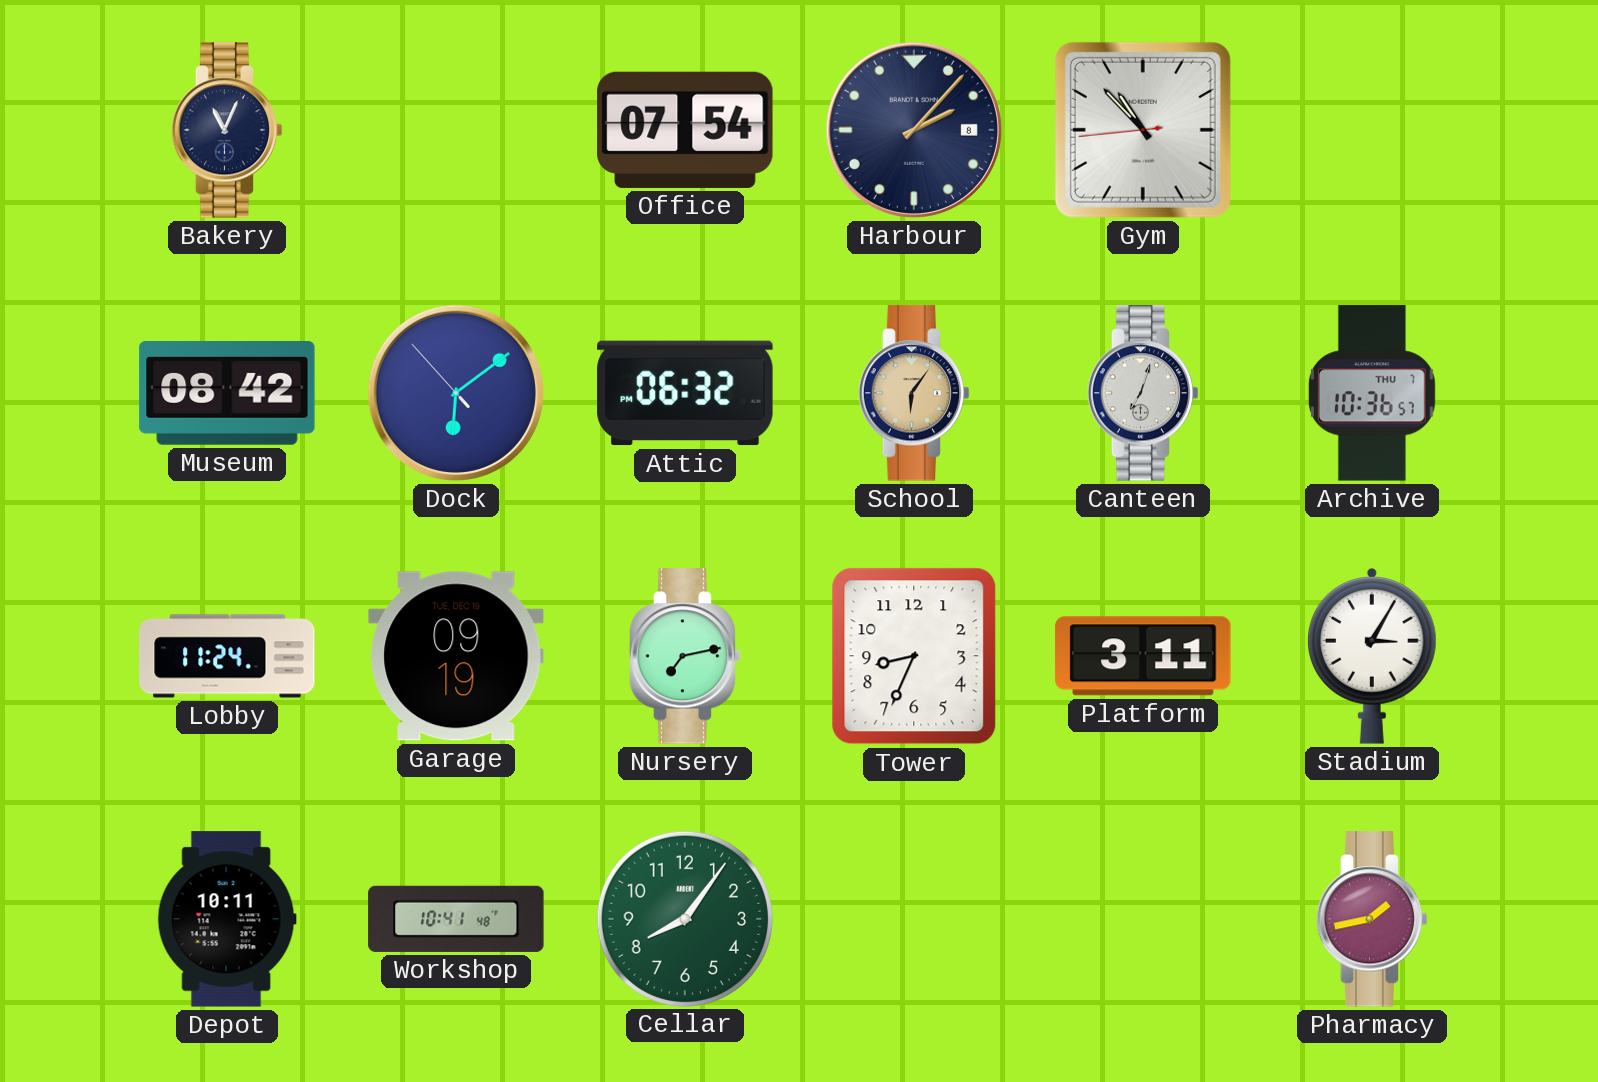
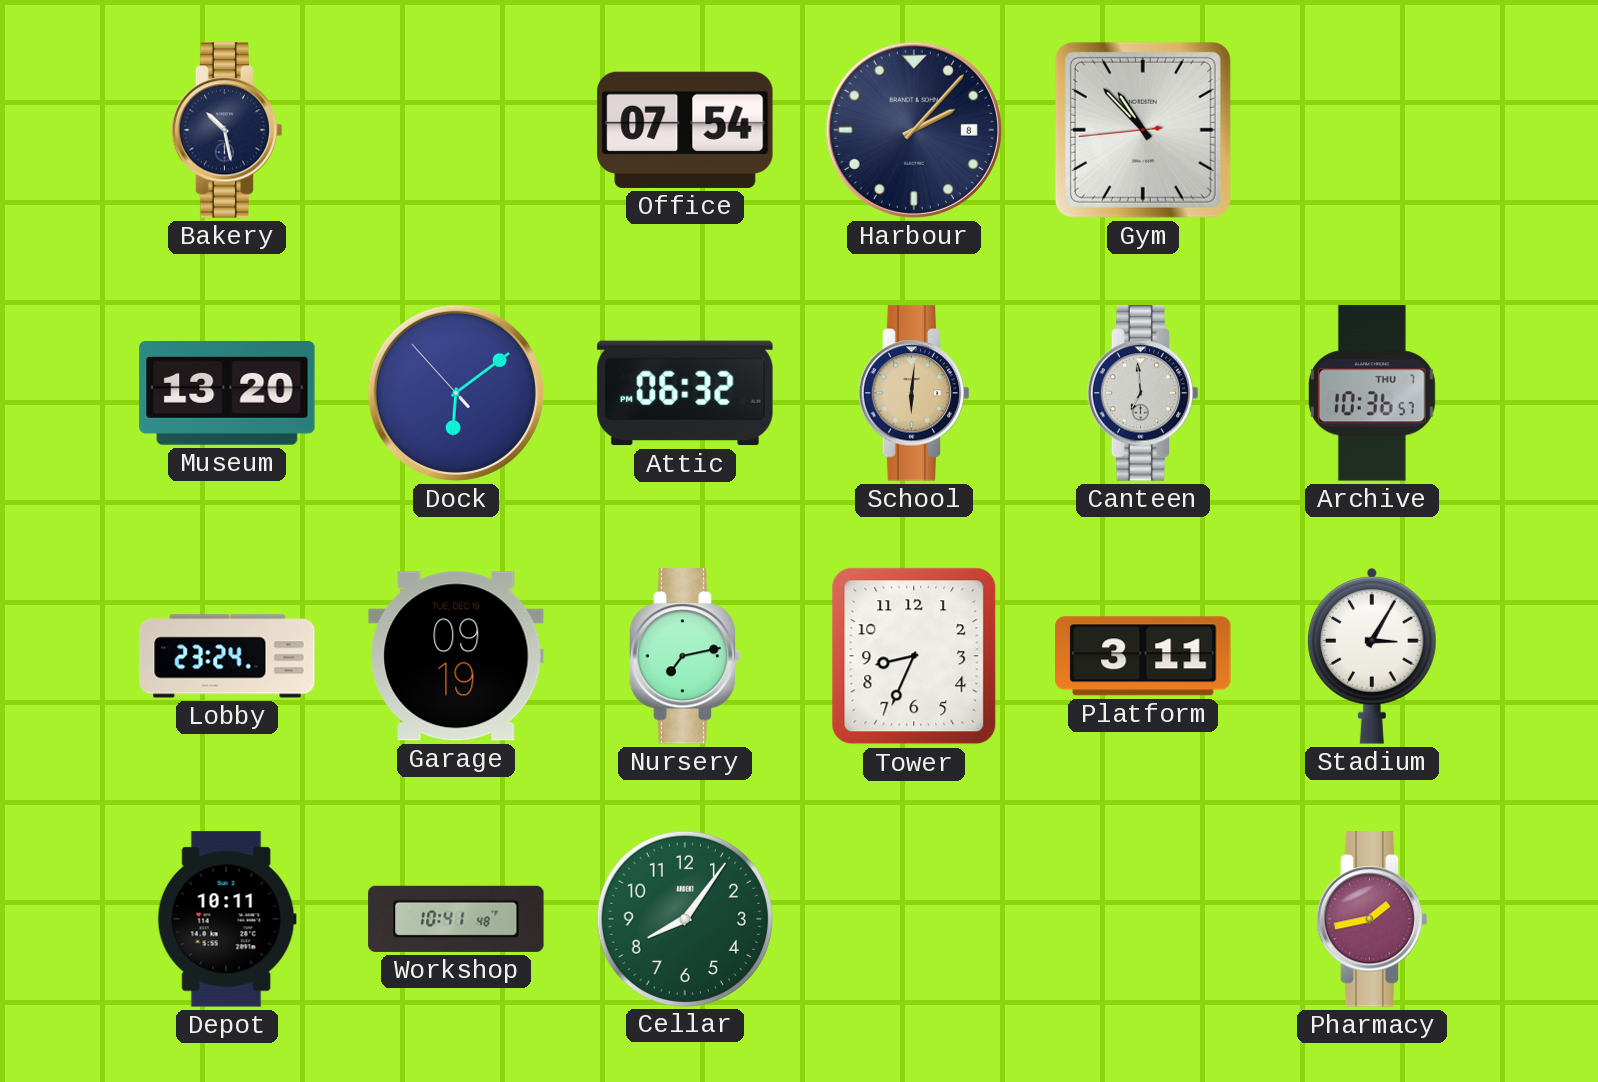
Bakery: 11:04 -> 10:28
Museum: 08:42 -> 13:20
School: 6:06 -> 6:01
Canteen: 7:03 -> 6:59
Lobby: 11:24 -> 23:24
